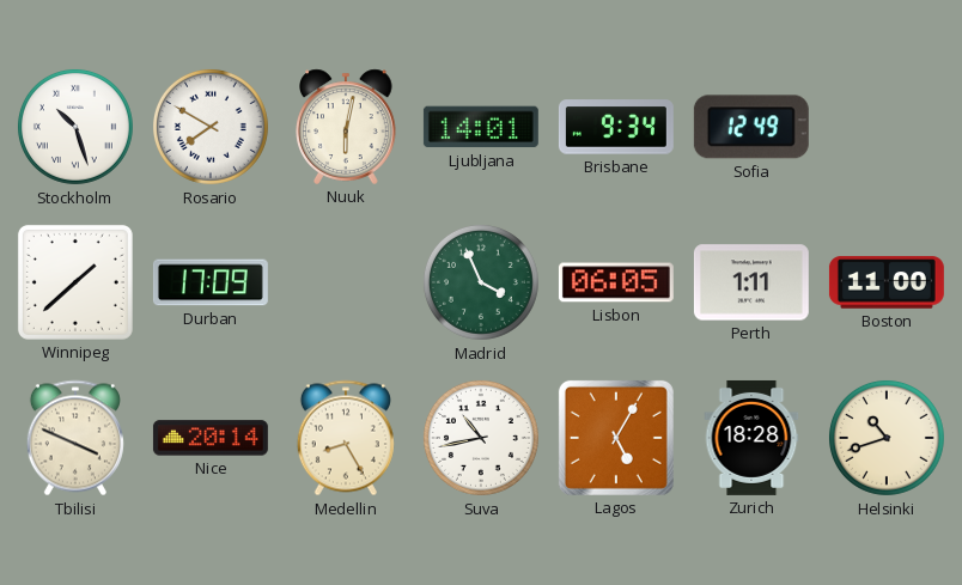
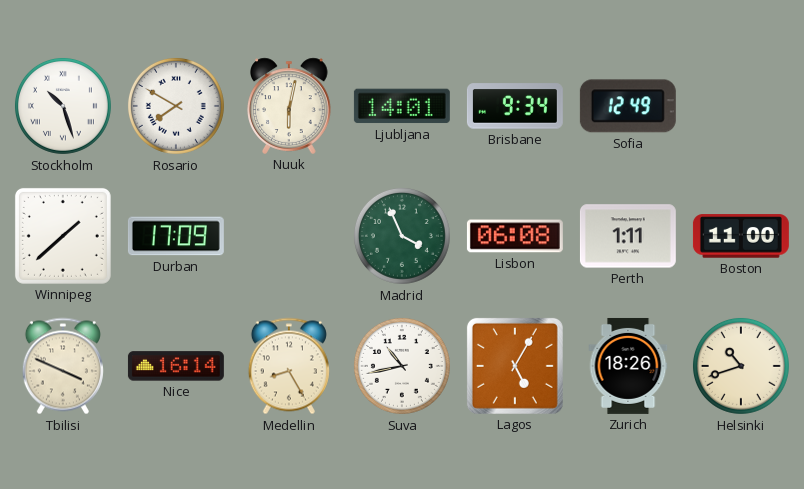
Lisbon: 06:05 -> 06:08
Nice: 20:14 -> 16:14
Zurich: 18:28 -> 18:26
